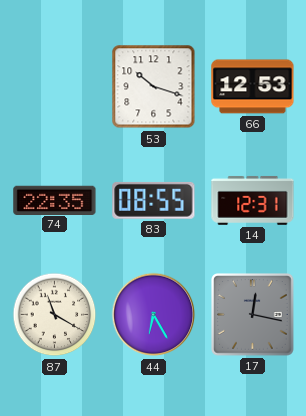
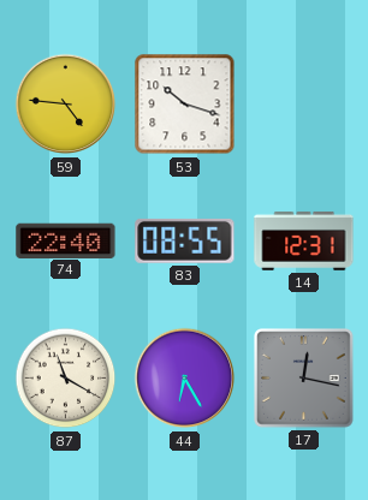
59: none -> 4:46
66: 12:53 -> none
74: 22:35 -> 22:40
